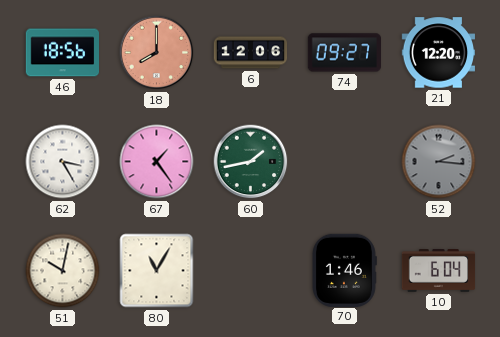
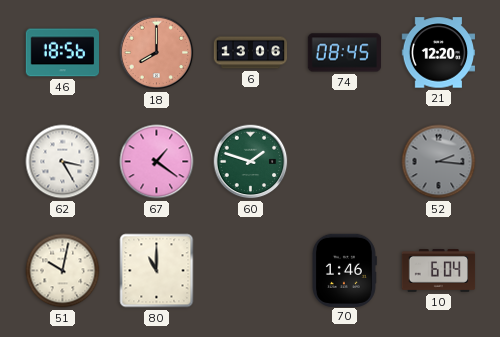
6: 12:06 -> 13:06
74: 09:27 -> 08:45
67: 1:24 -> 1:21
60: 1:43 -> 1:48
80: 11:05 -> 11:00
